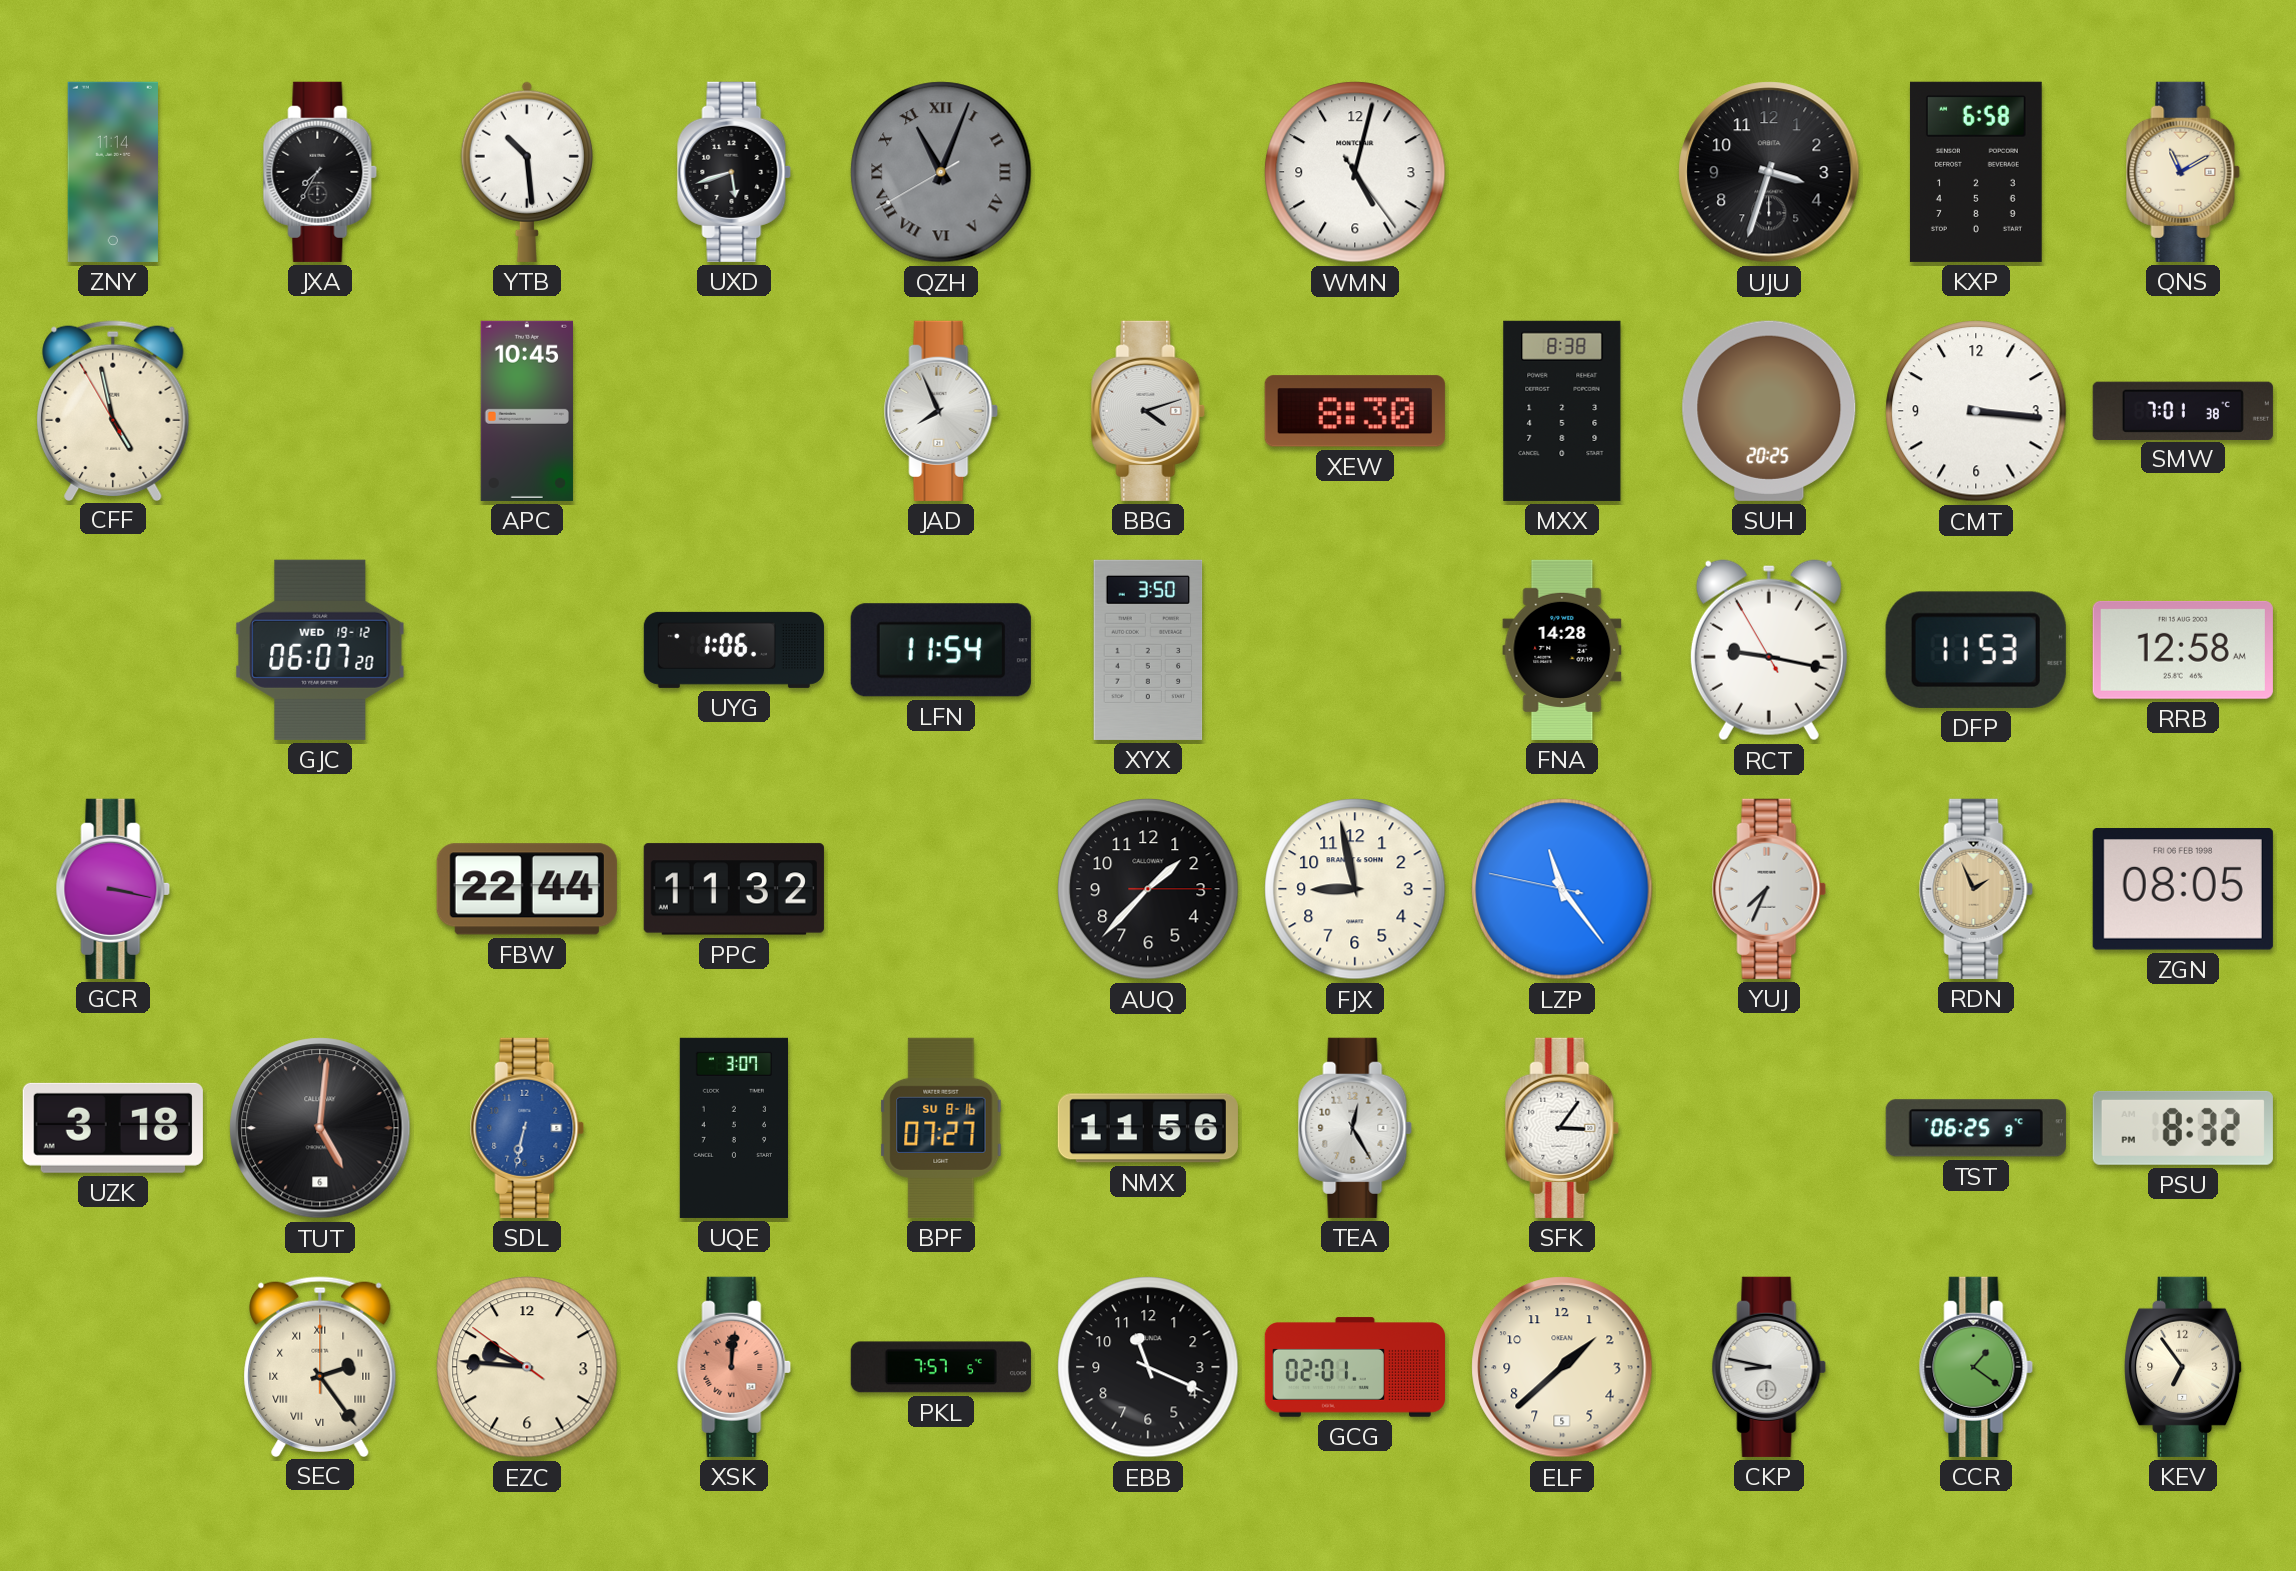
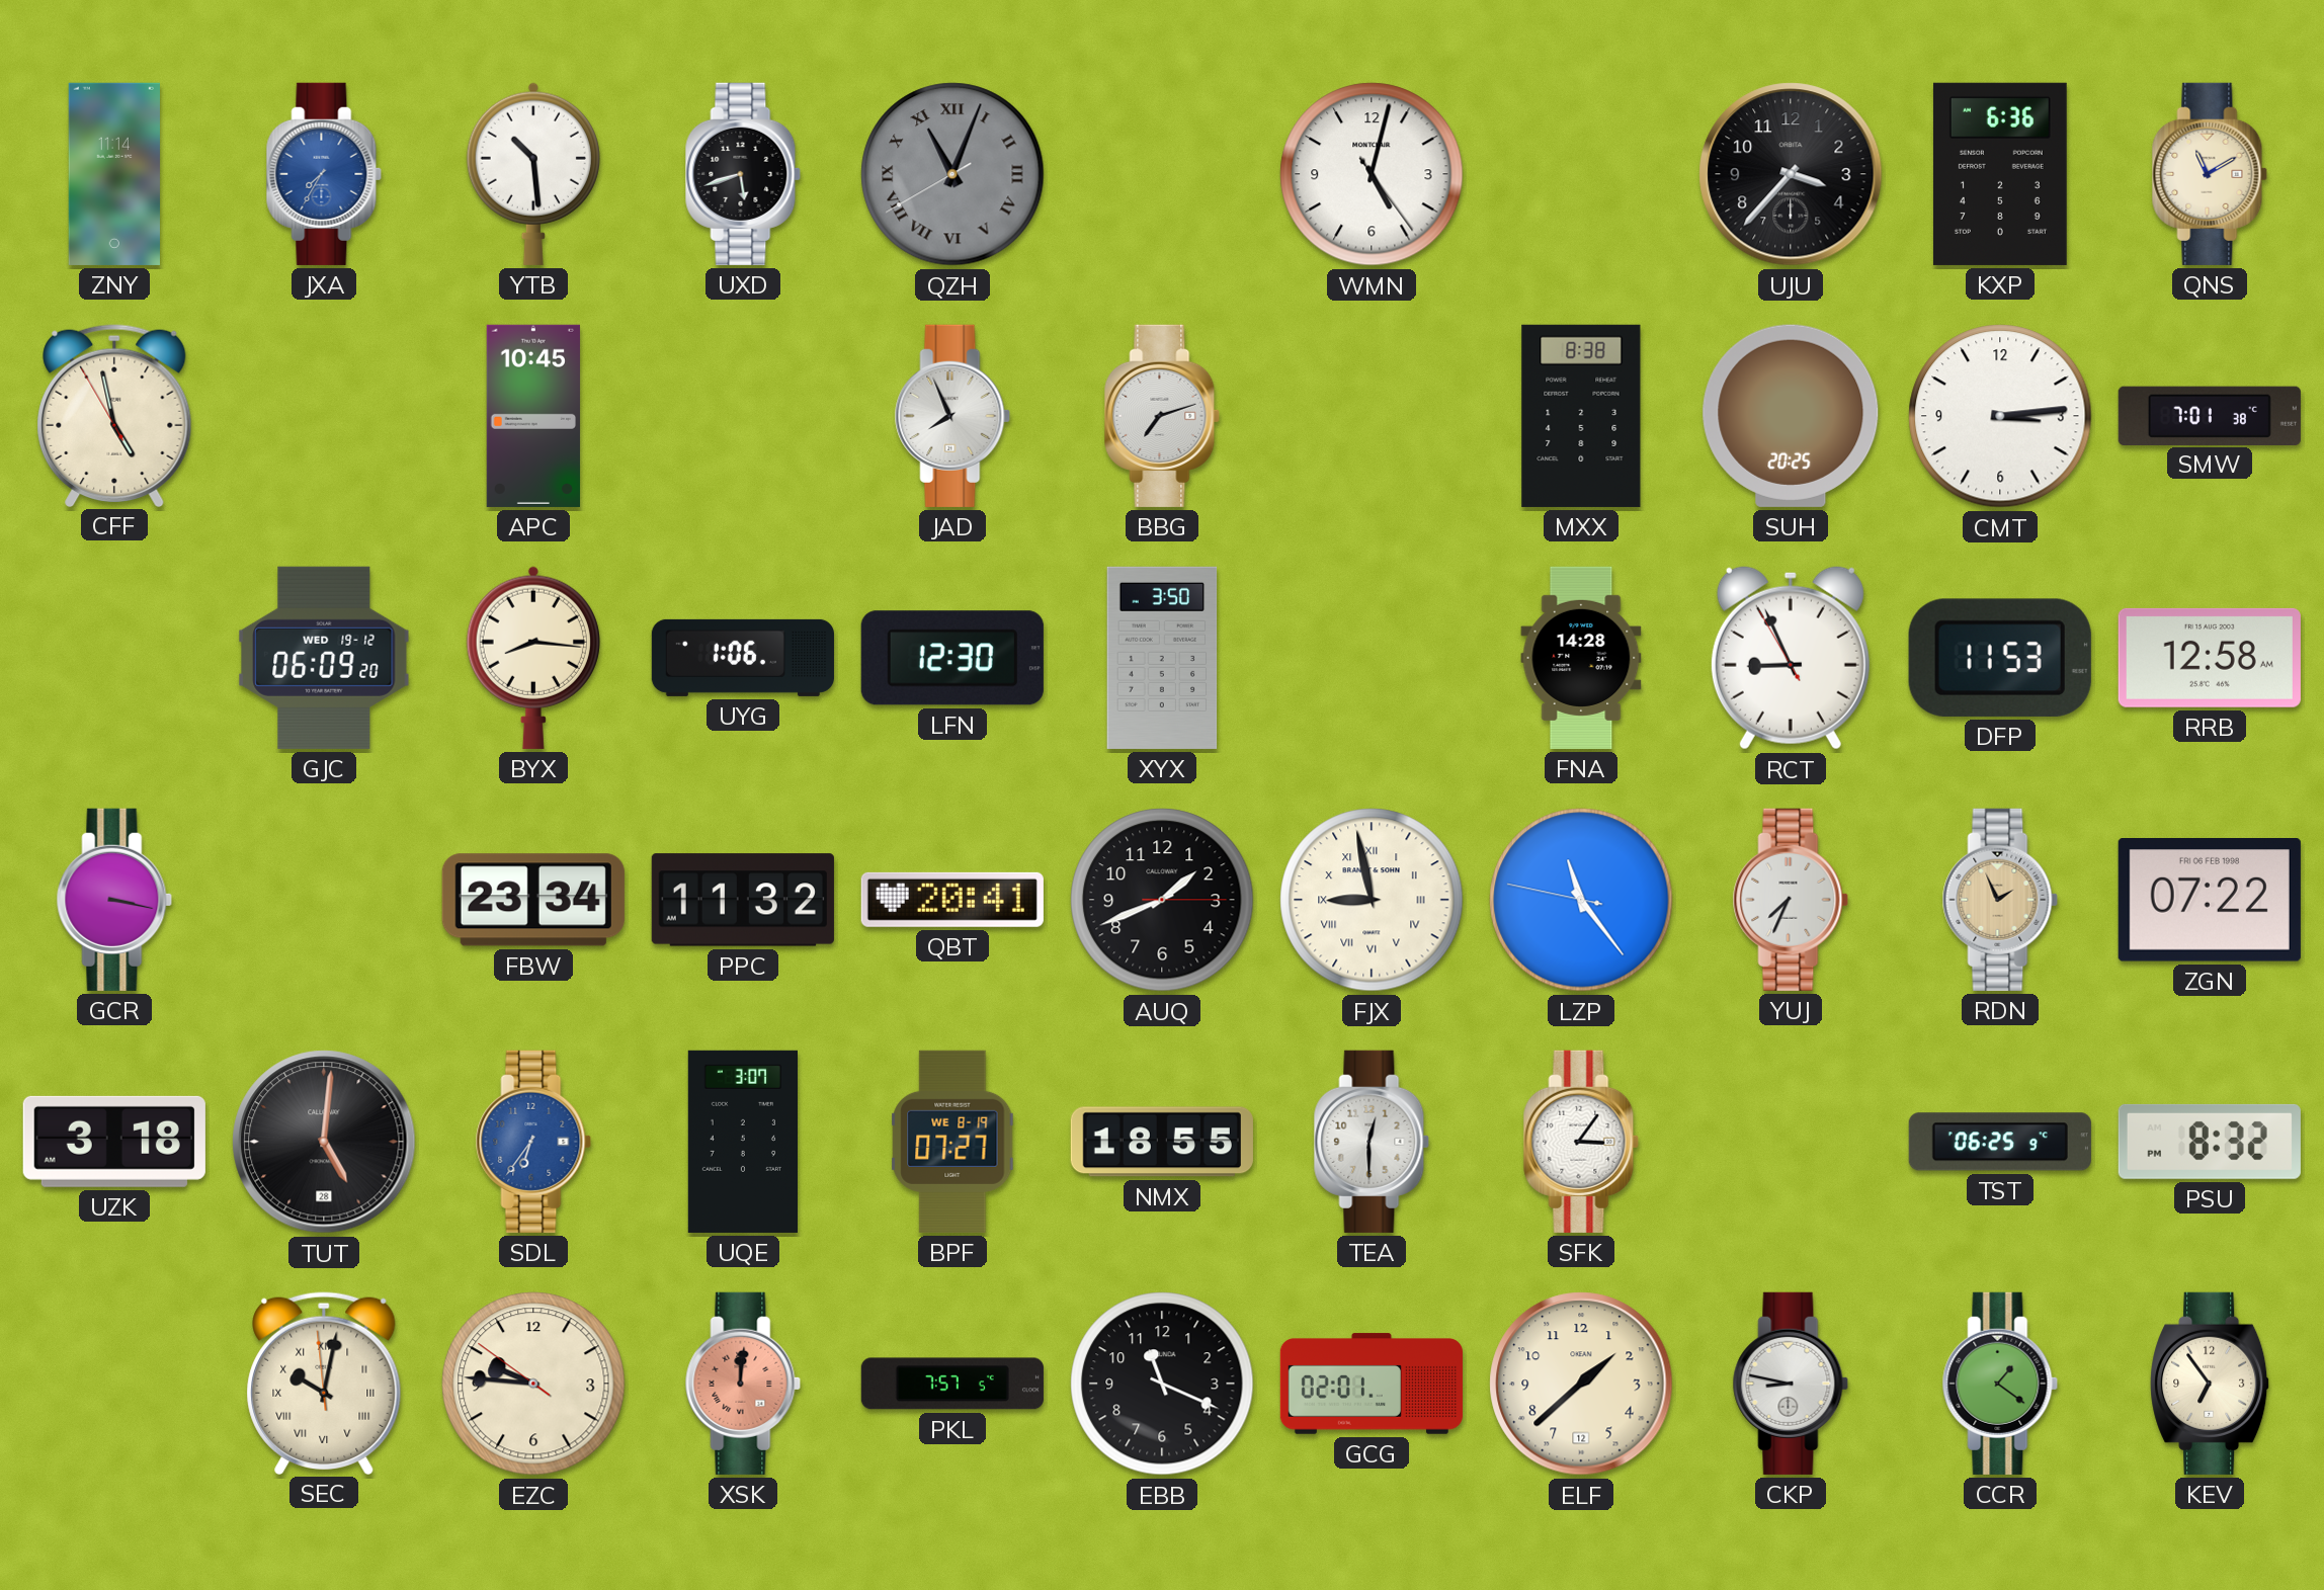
JXA dial: black -> blue
UJU: 3:33 -> 3:37
KXP: 6:58 -> 6:36
BBG: 4:12 -> 7:12
XEW: 8:30 -> none
CMT: 3:16 -> 3:14
GJC: 06:07 -> 06:09
BYX: none -> 8:16
LFN: 11:54 -> 12:30
RCT: 9:16 -> 8:55
FBW: 22:44 -> 23:34
QBT: none -> 20:41
AUQ: 1:37 -> 1:41
FJX numerals: Arabic -> Roman
ZGN: 08:05 -> 07:22
TUT date: 6 -> 28
SDL: 6:32 -> 6:36
BPF date: SU 8-16 -> WE 8-19
NMX: 11:56 -> 18:55
TEA: 12:25 -> 12:30
SEC: 2:24 -> 10:01
ELF date: 5 -> 12
